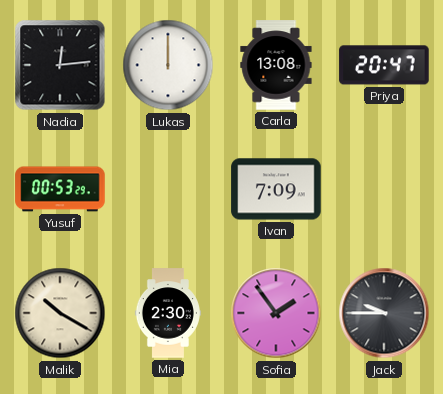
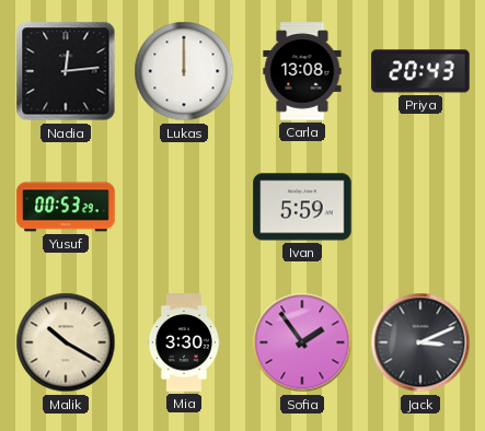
Priya: 20:47 -> 20:43
Ivan: 7:09 -> 5:59
Mia: 2:30 -> 3:30
Jack: 9:45 -> 3:11
